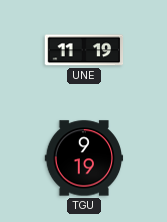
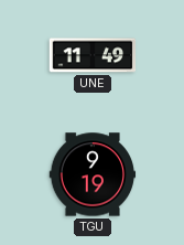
UNE: 11:19 -> 11:49
